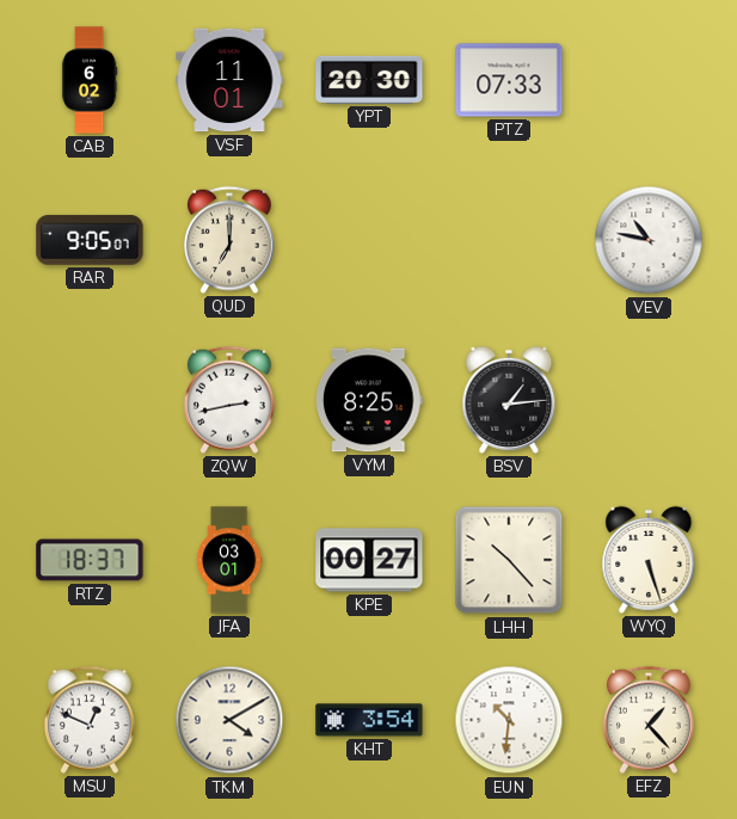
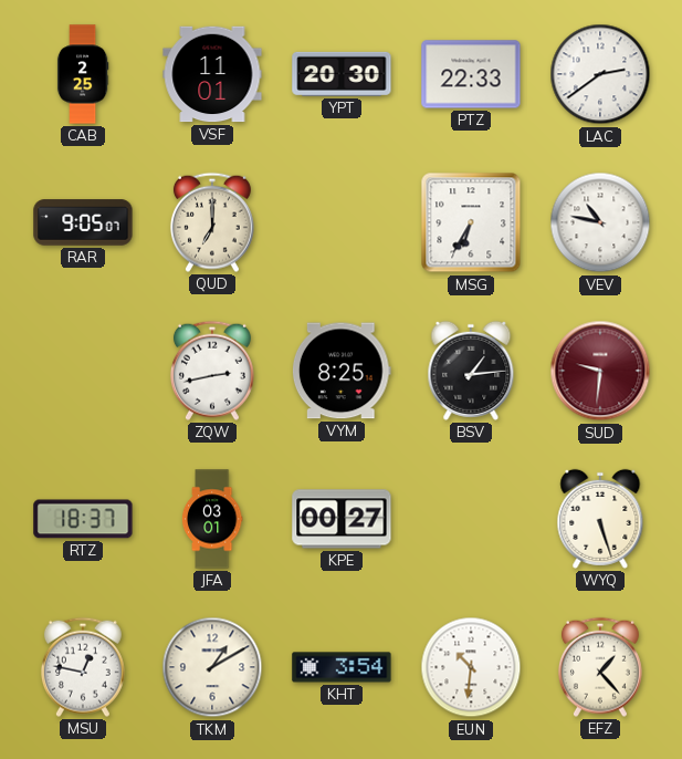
CAB: 6:02 -> 2:25
PTZ: 07:33 -> 22:33
LAC: none -> 2:39
MSG: none -> 6:35
SUD: none -> 9:31
LHH: 10:23 -> none
MSU: 12:49 -> 12:47
TKM: 4:10 -> 1:10
